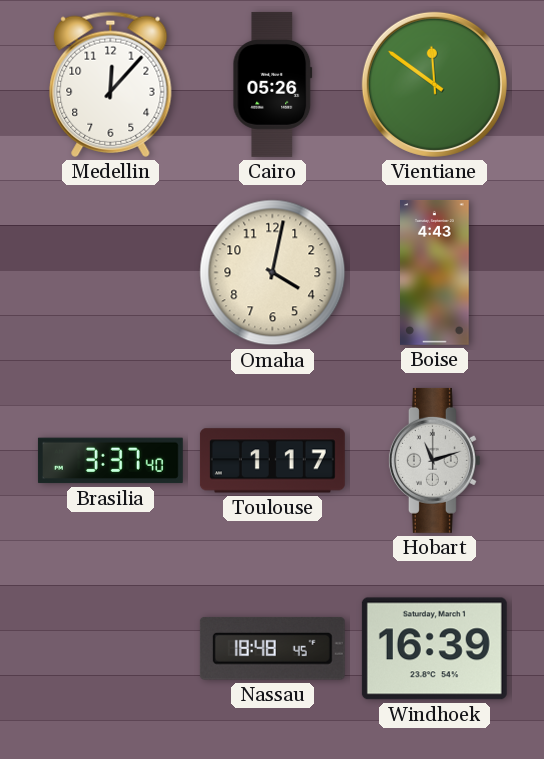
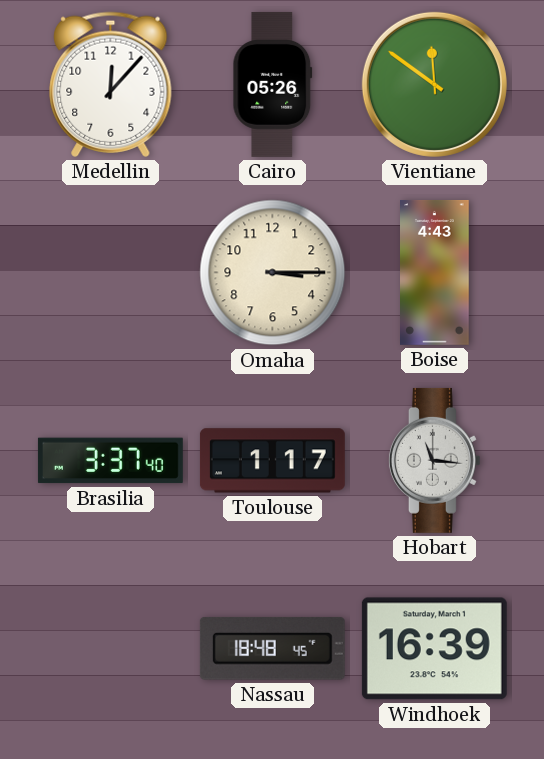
Omaha: 4:02 -> 3:15
Hobart: 11:12 -> 11:16
